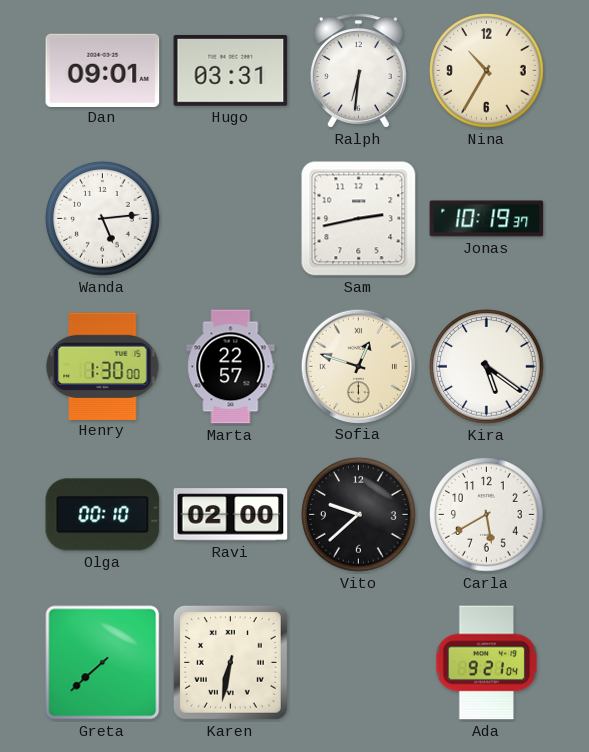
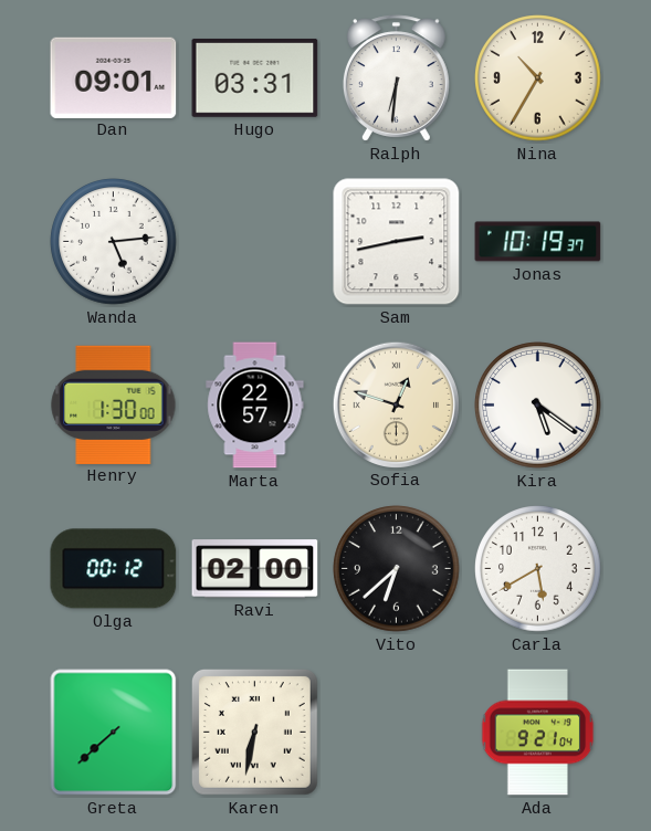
Olga: 00:10 -> 00:12
Vito: 9:38 -> 6:38
